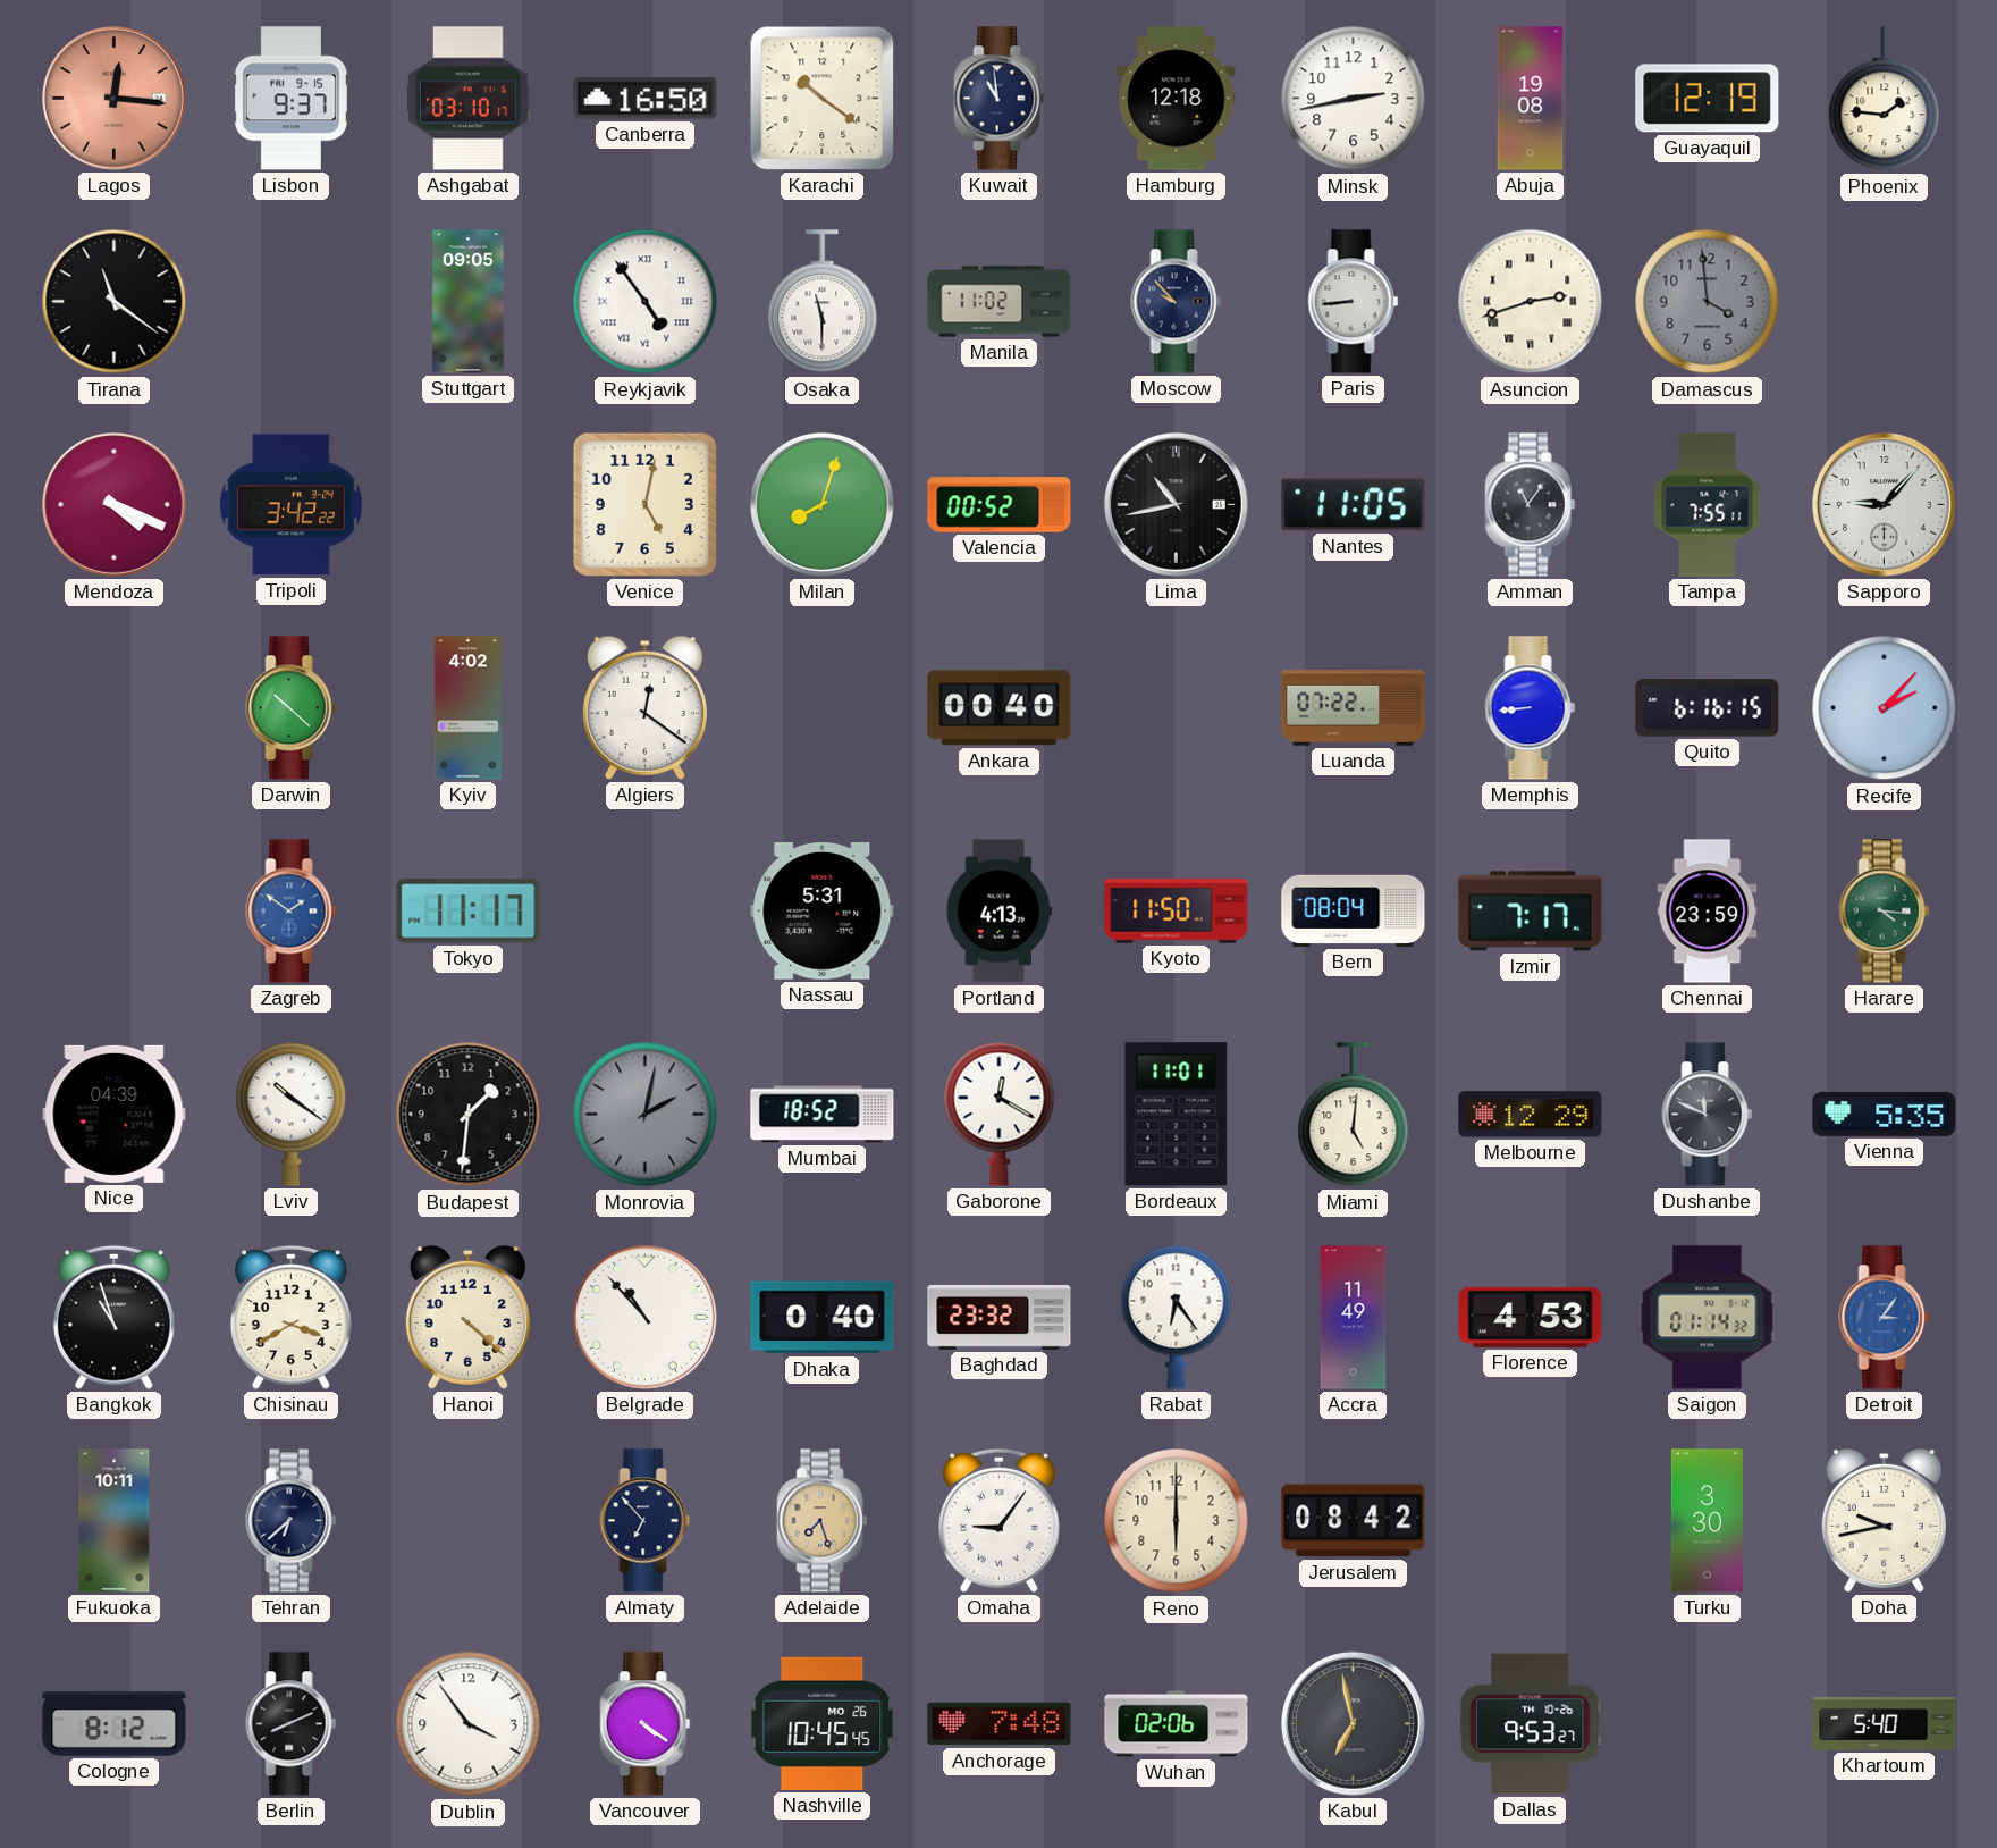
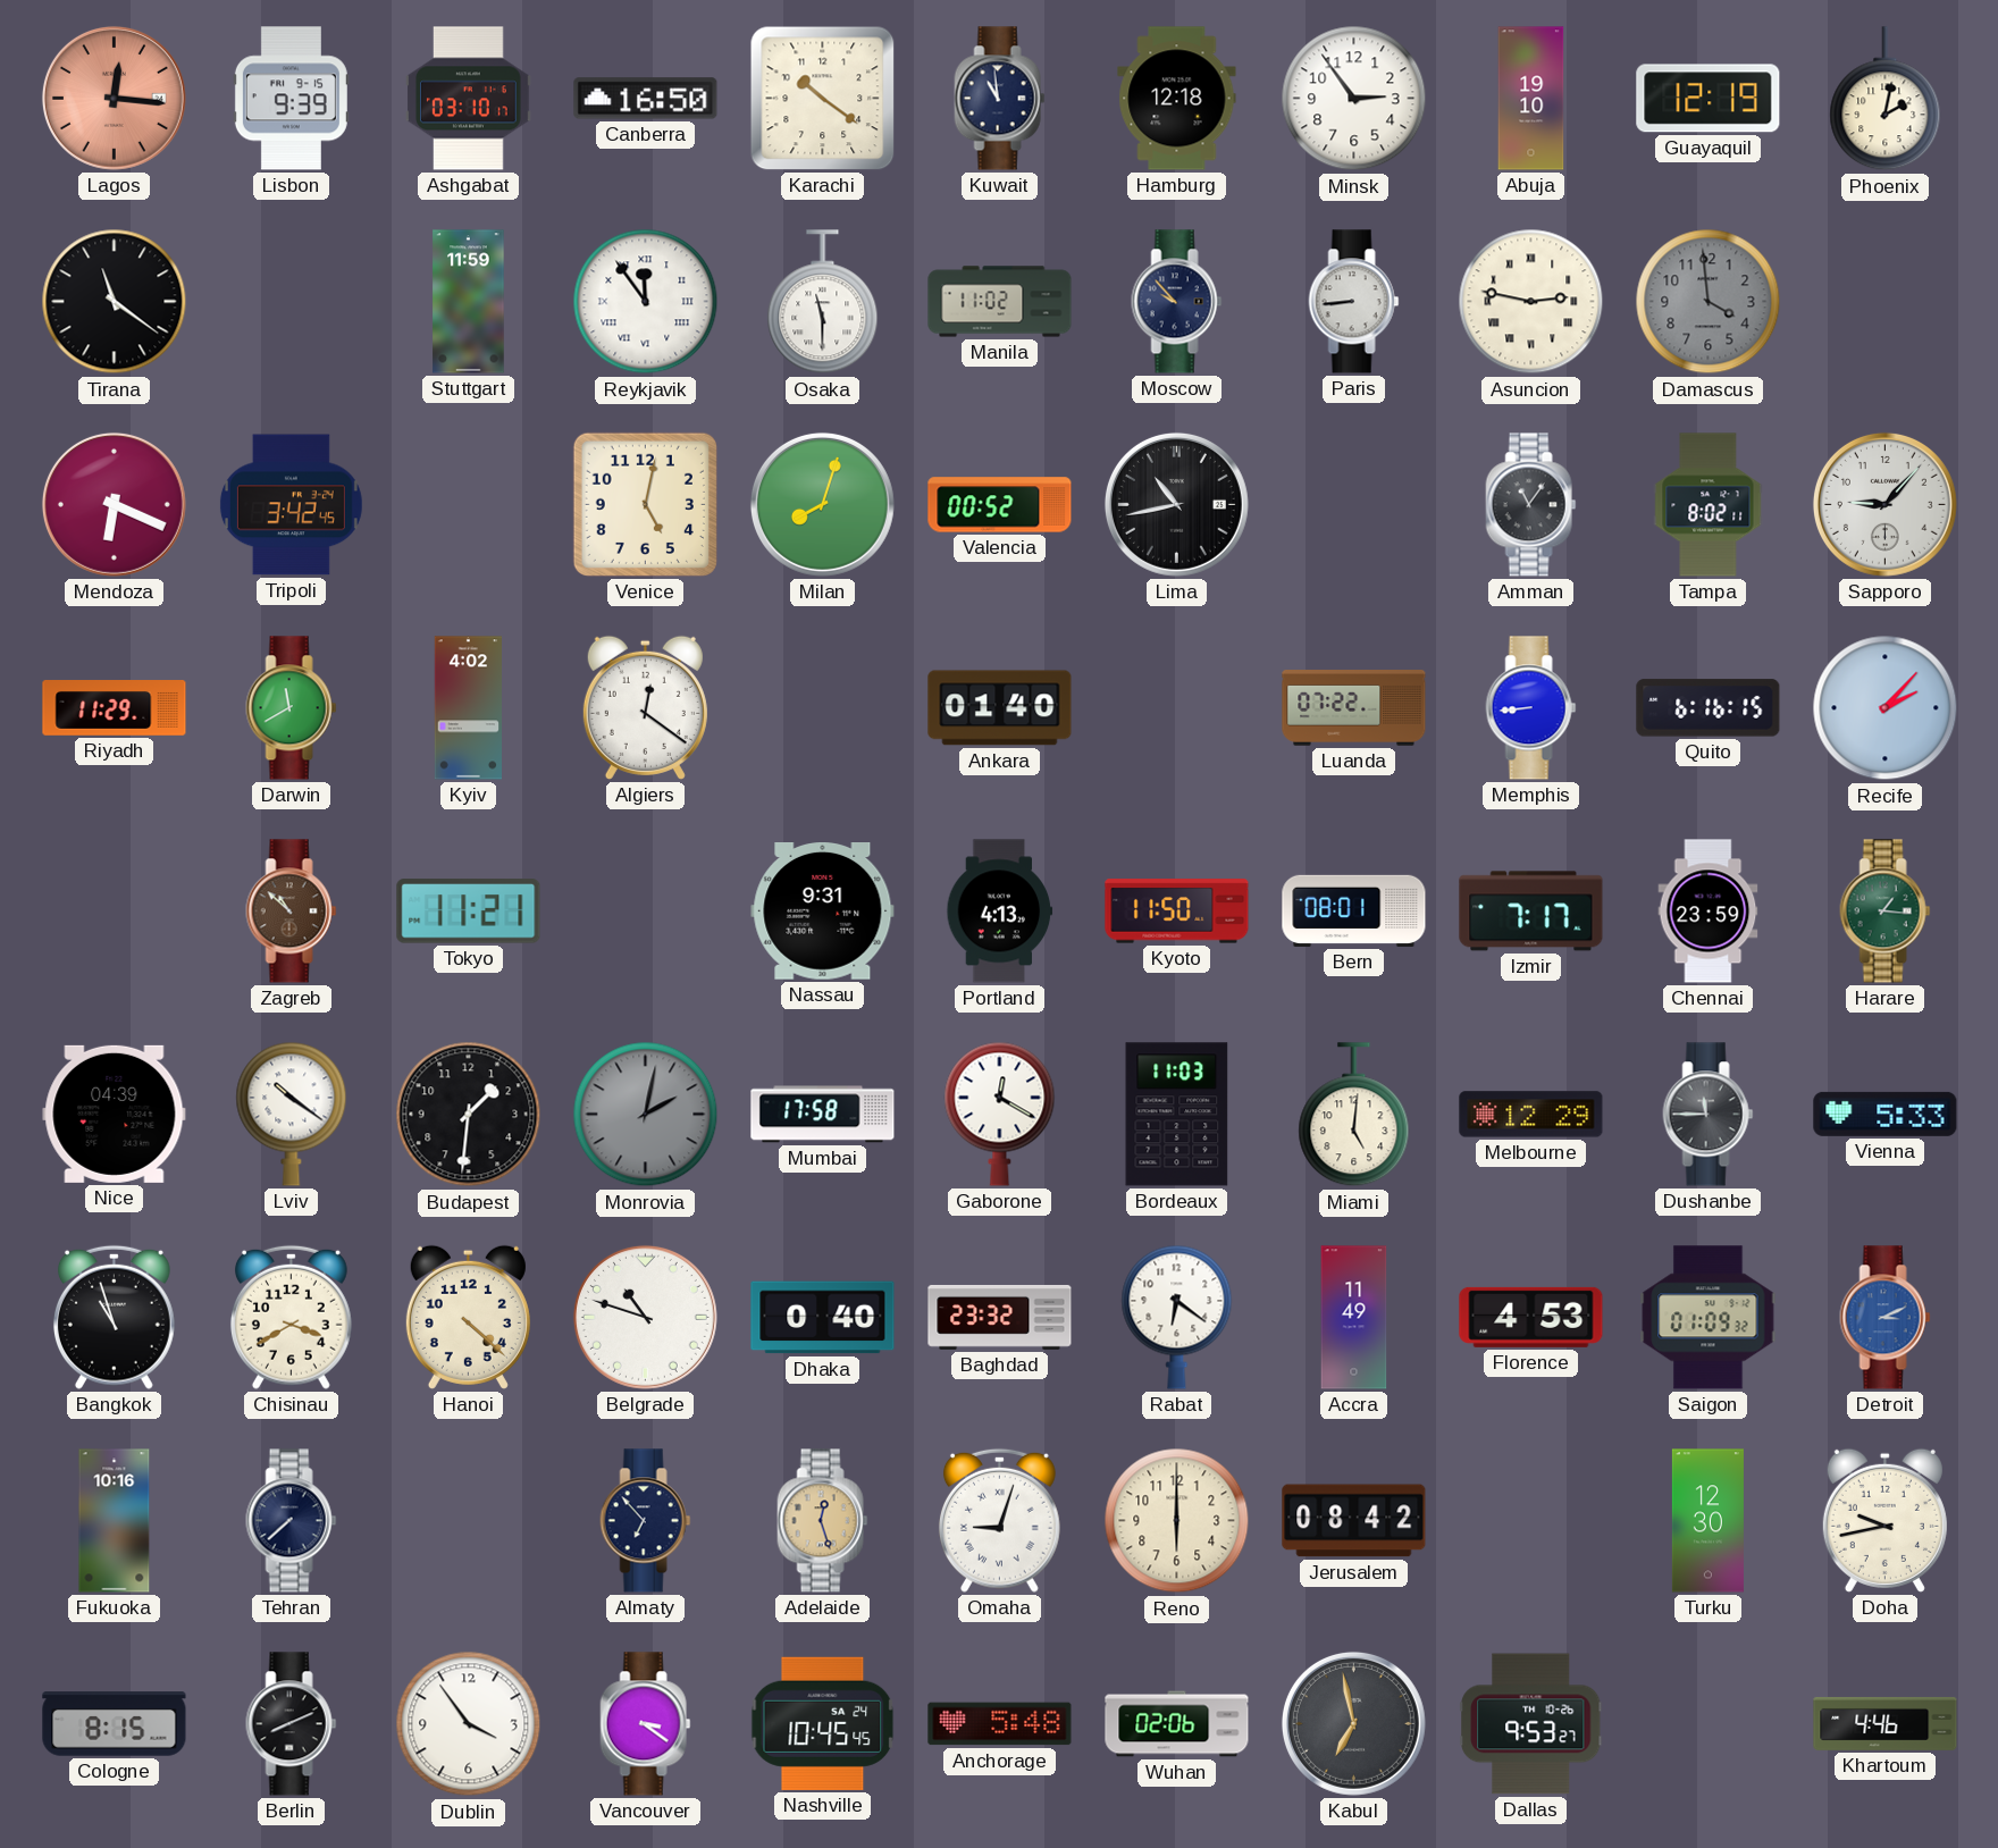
Lisbon: 9:37 -> 9:39
Minsk: 2:43 -> 2:54
Abuja: 19:08 -> 19:10
Phoenix: 1:46 -> 2:02
Stuttgart: 09:05 -> 11:59
Reykjavik: 4:54 -> 11:54
Asuncion: 2:42 -> 2:47
Mendoza: 4:19 -> 6:19
Tripoli: 3:42:22 -> 3:42:45
Nantes: 11:05 -> none
Tampa: 7:55 -> 8:02
Riyadh: none -> 11:29
Darwin: 10:22 -> 11:40
Ankara: 00:40 -> 01:40
Zagreb: 1:51 -> 10:52
Zagreb dial: blue -> brown
Tokyo: 11:17 -> 11:21
Nassau: 5:31 -> 9:31
Bern: 08:04 -> 08:01
Harare: 4:16 -> 1:16
Mumbai: 18:52 -> 17:58
Bordeaux: 11:01 -> 11:03
Dushanbe: 11:49 -> 11:45
Vienna: 5:35 -> 5:33
Belgrade: 10:53 -> 10:48
Rabat: 6:24 -> 6:21
Saigon: 01:14 -> 01:09
Detroit: 3:06 -> 3:11
Fukuoka: 10:11 -> 10:16
Tehran: 6:38 -> 7:38
Adelaide: 7:27 -> 12:27
Omaha: 9:06 -> 9:03
Turku: 3:30 -> 12:30
Cologne: 8:12 -> 8:15
Vancouver: 4:21 -> 3:21
Nashville date: MO 26 -> SA 24
Anchorage: 7:48 -> 5:48
Khartoum: 5:40 -> 4:46
